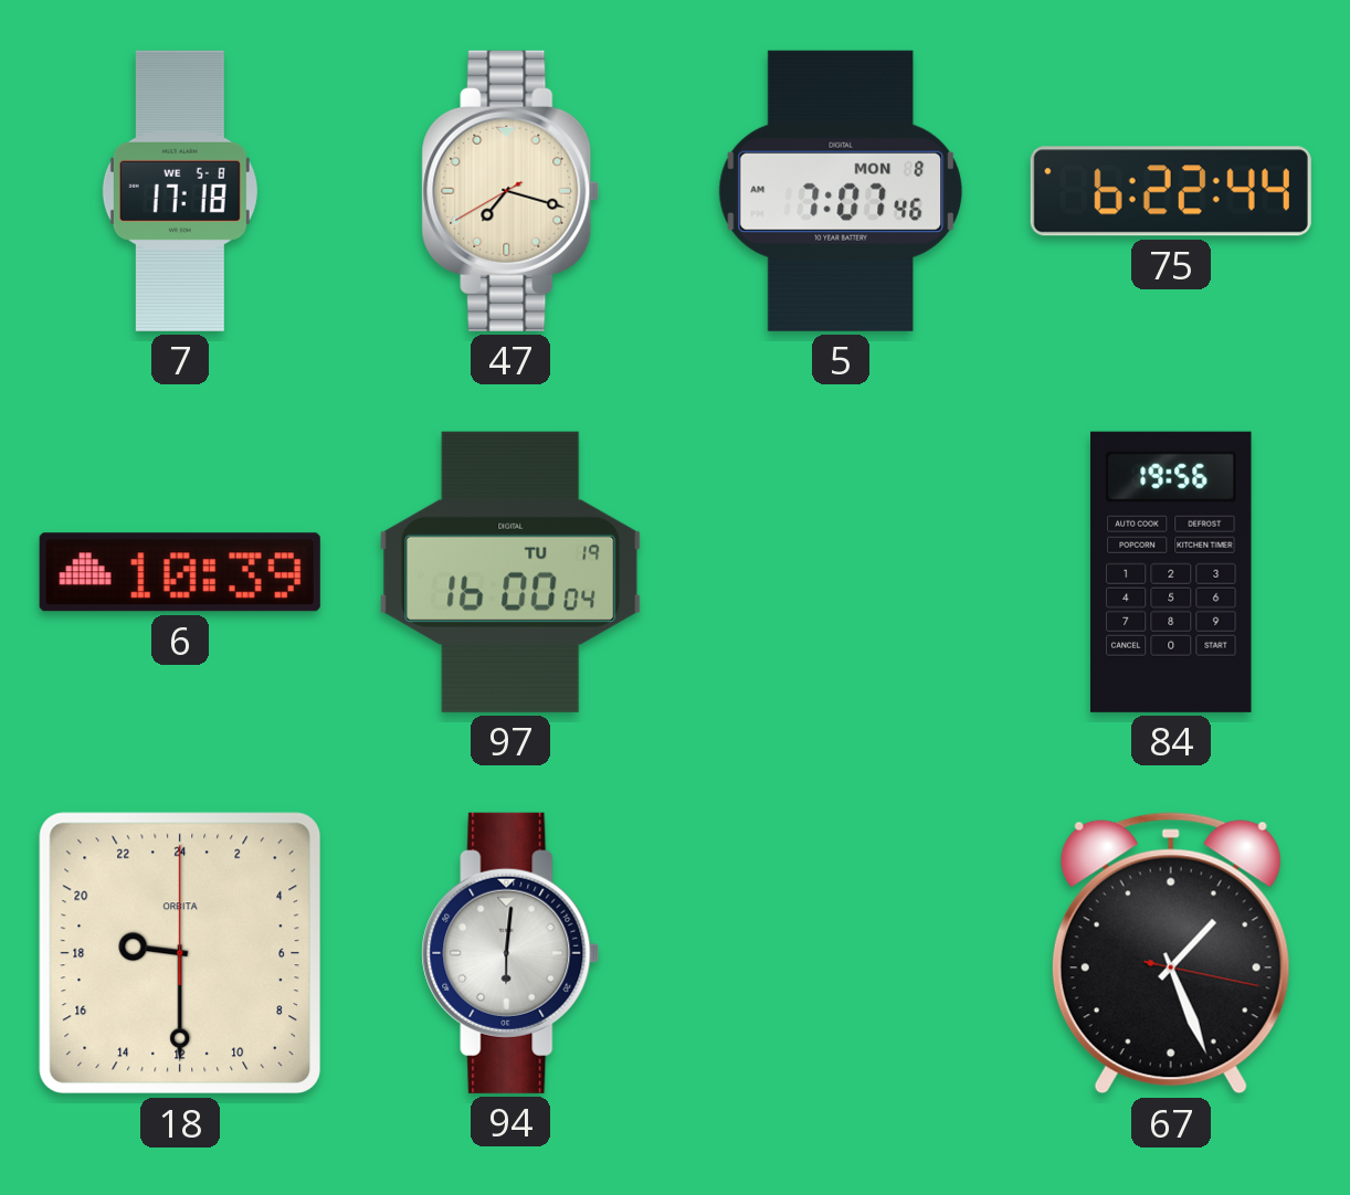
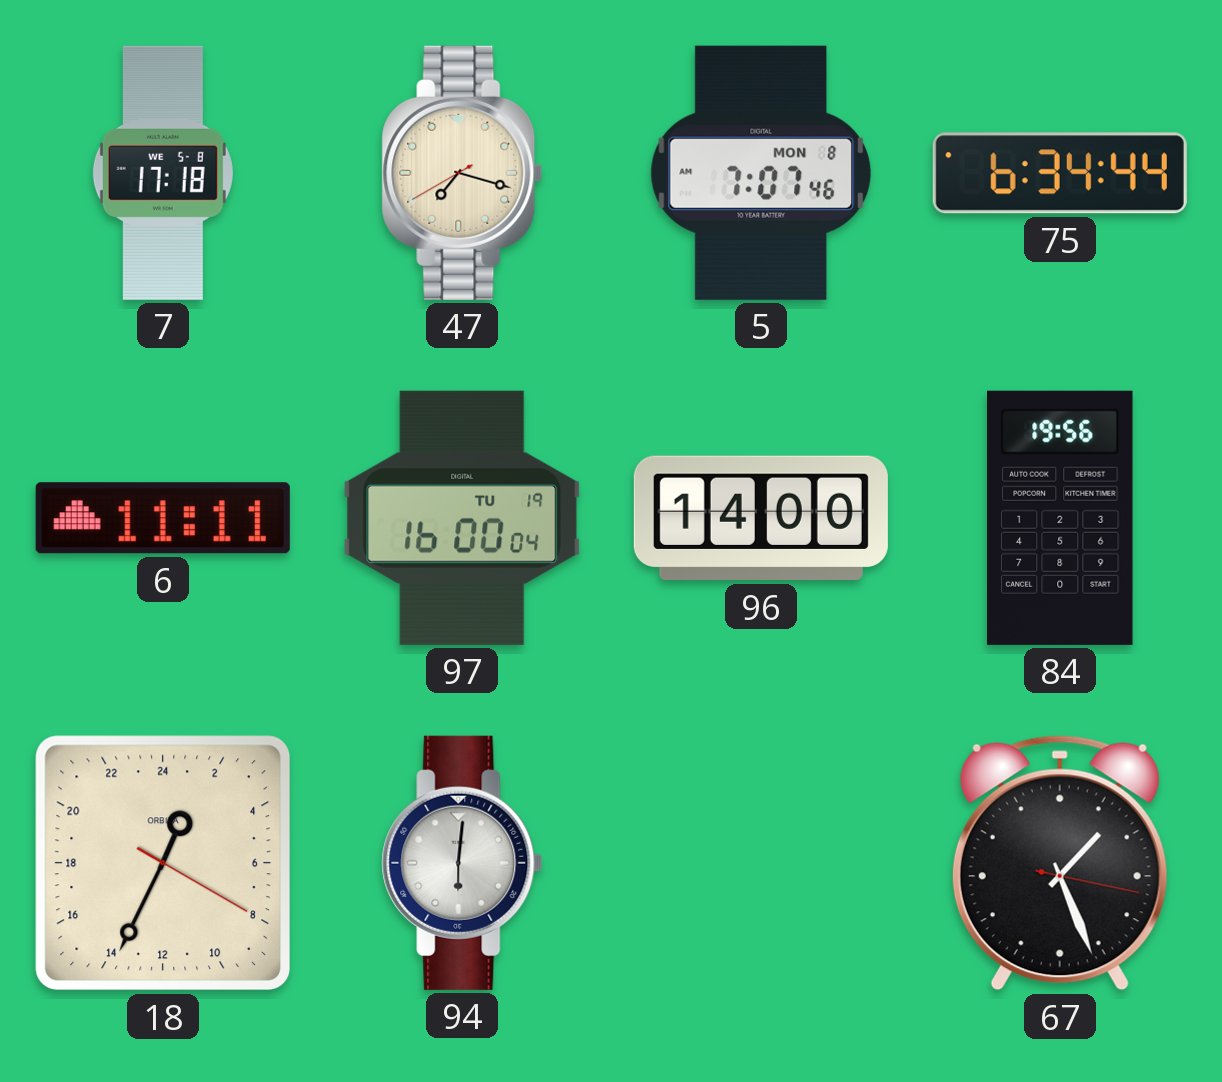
75: 6:22 -> 6:34
6: 10:39 -> 11:11
96: none -> 14:00
18: 18:30 -> 1:34
